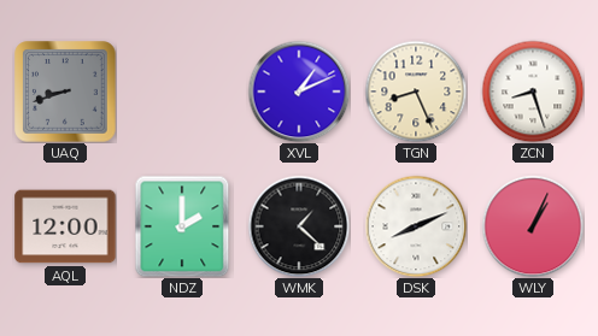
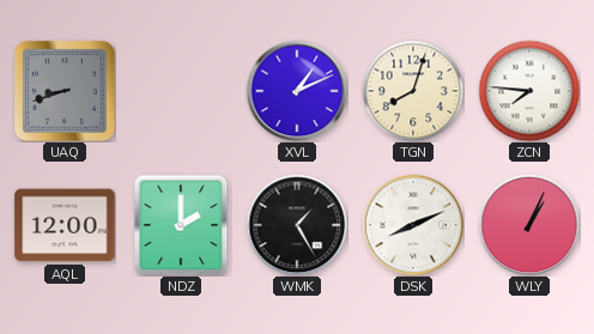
TGN: 8:26 -> 8:03
ZCN: 8:27 -> 7:46
WMK: 1:22 -> 1:25
